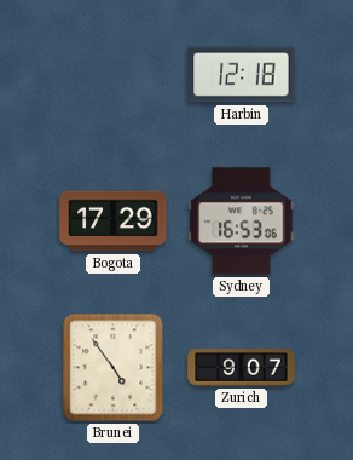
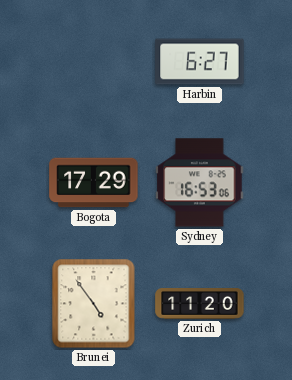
Harbin: 12:18 -> 6:27
Zurich: 9:07 -> 11:20
